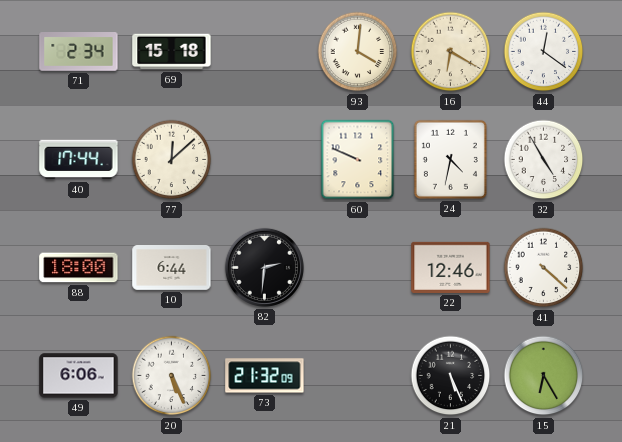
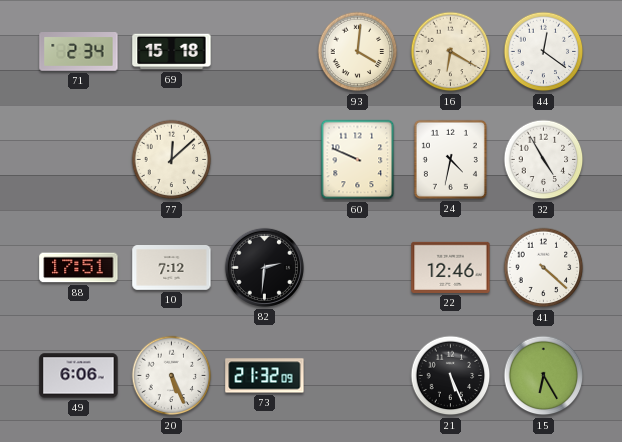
40: 17:44 -> none
88: 18:00 -> 17:51
10: 6:44 -> 7:12
